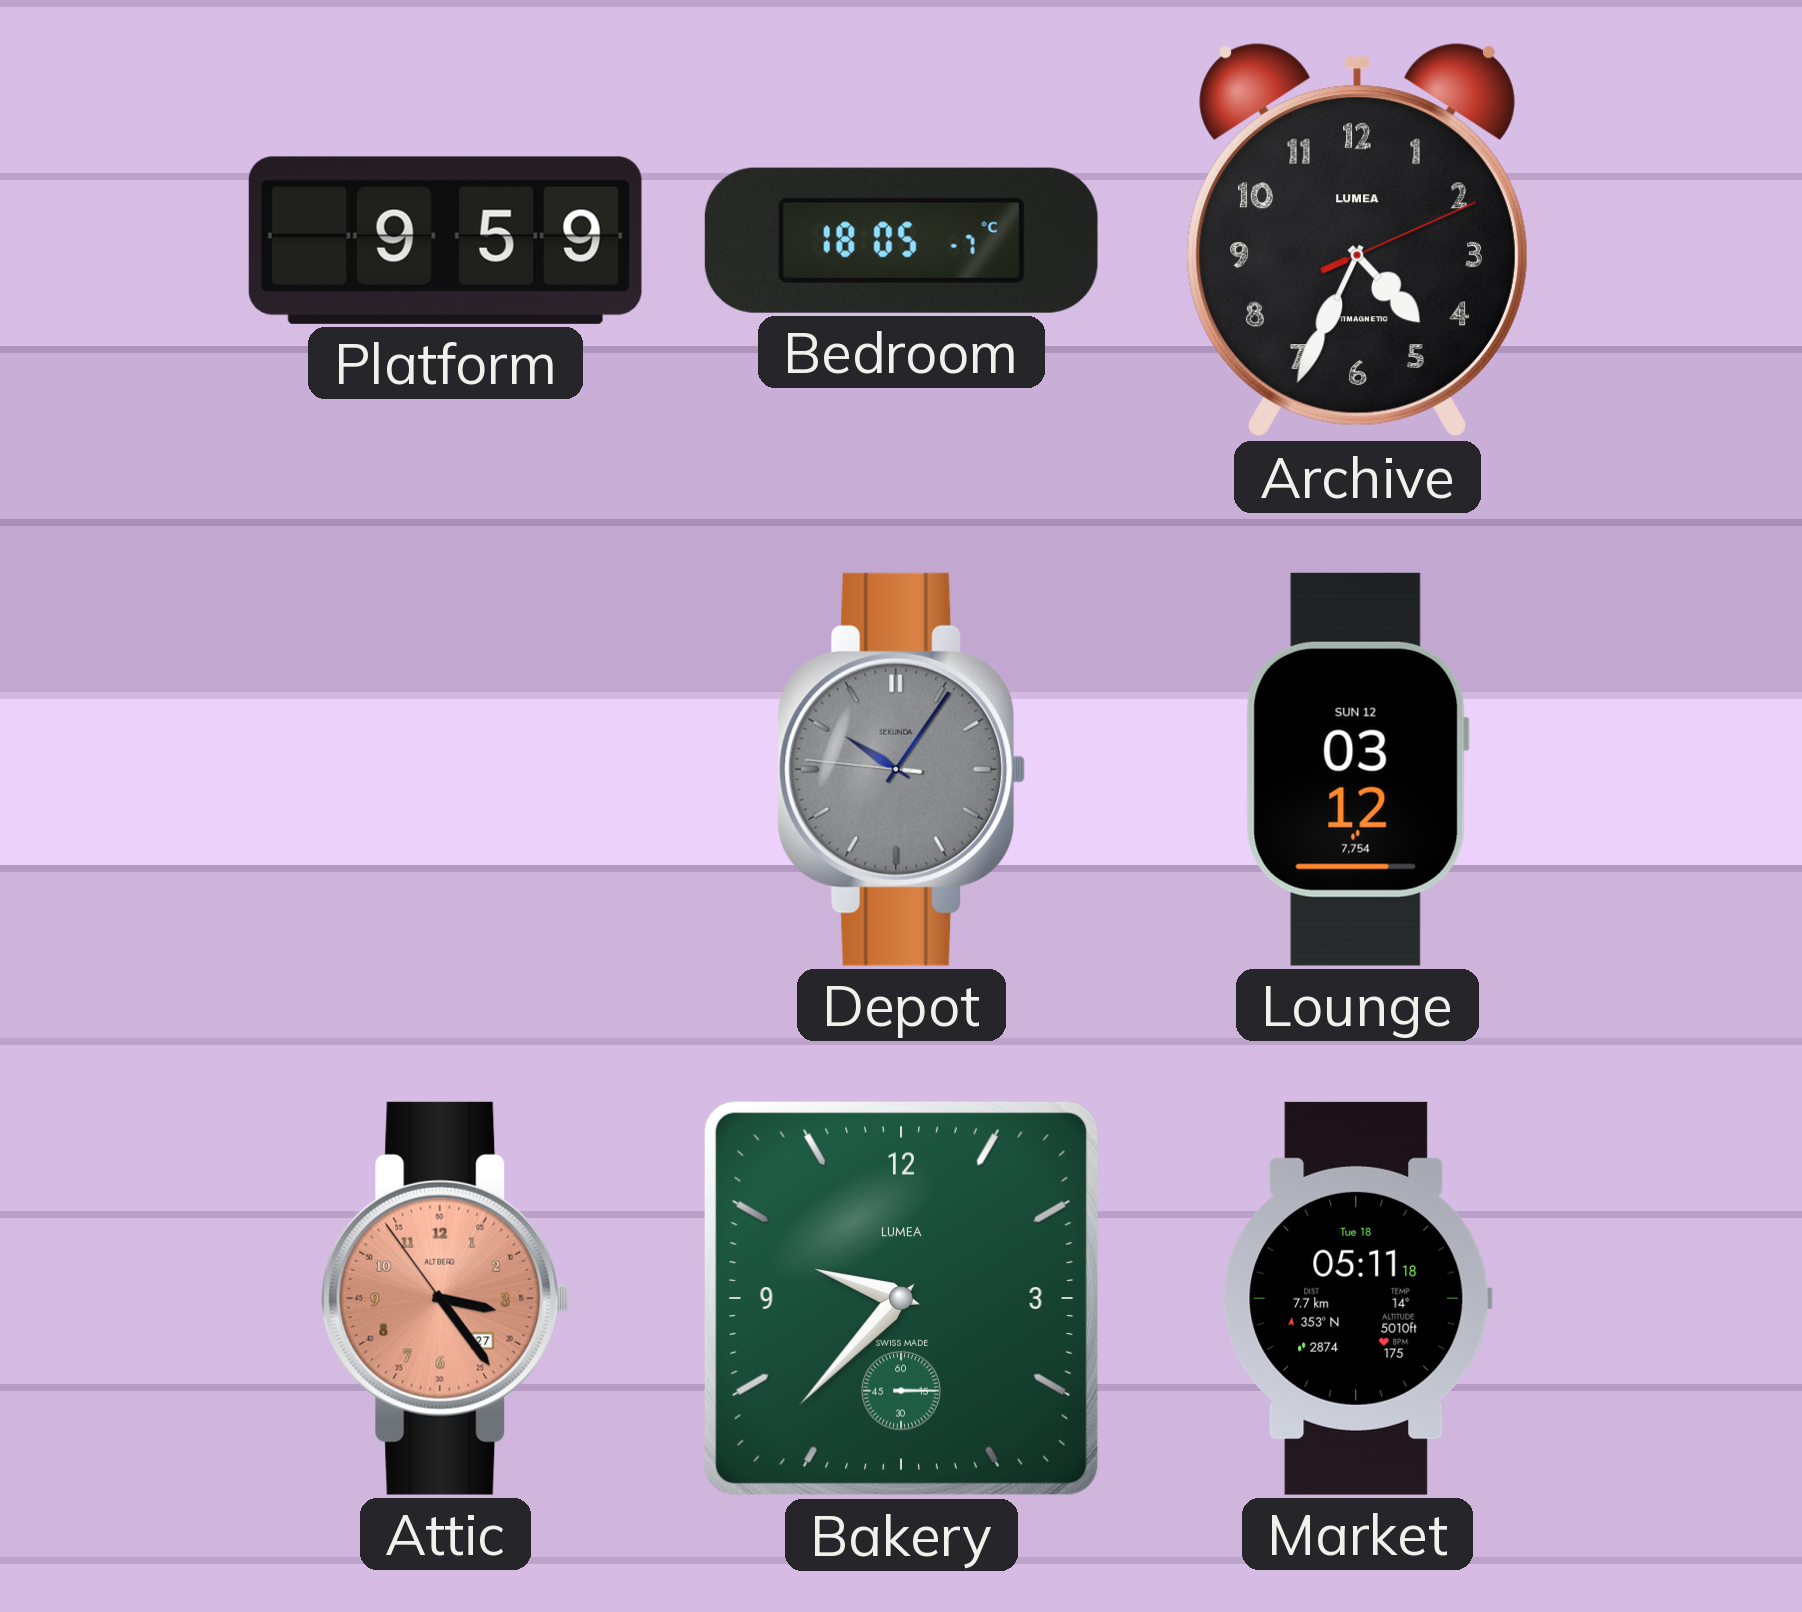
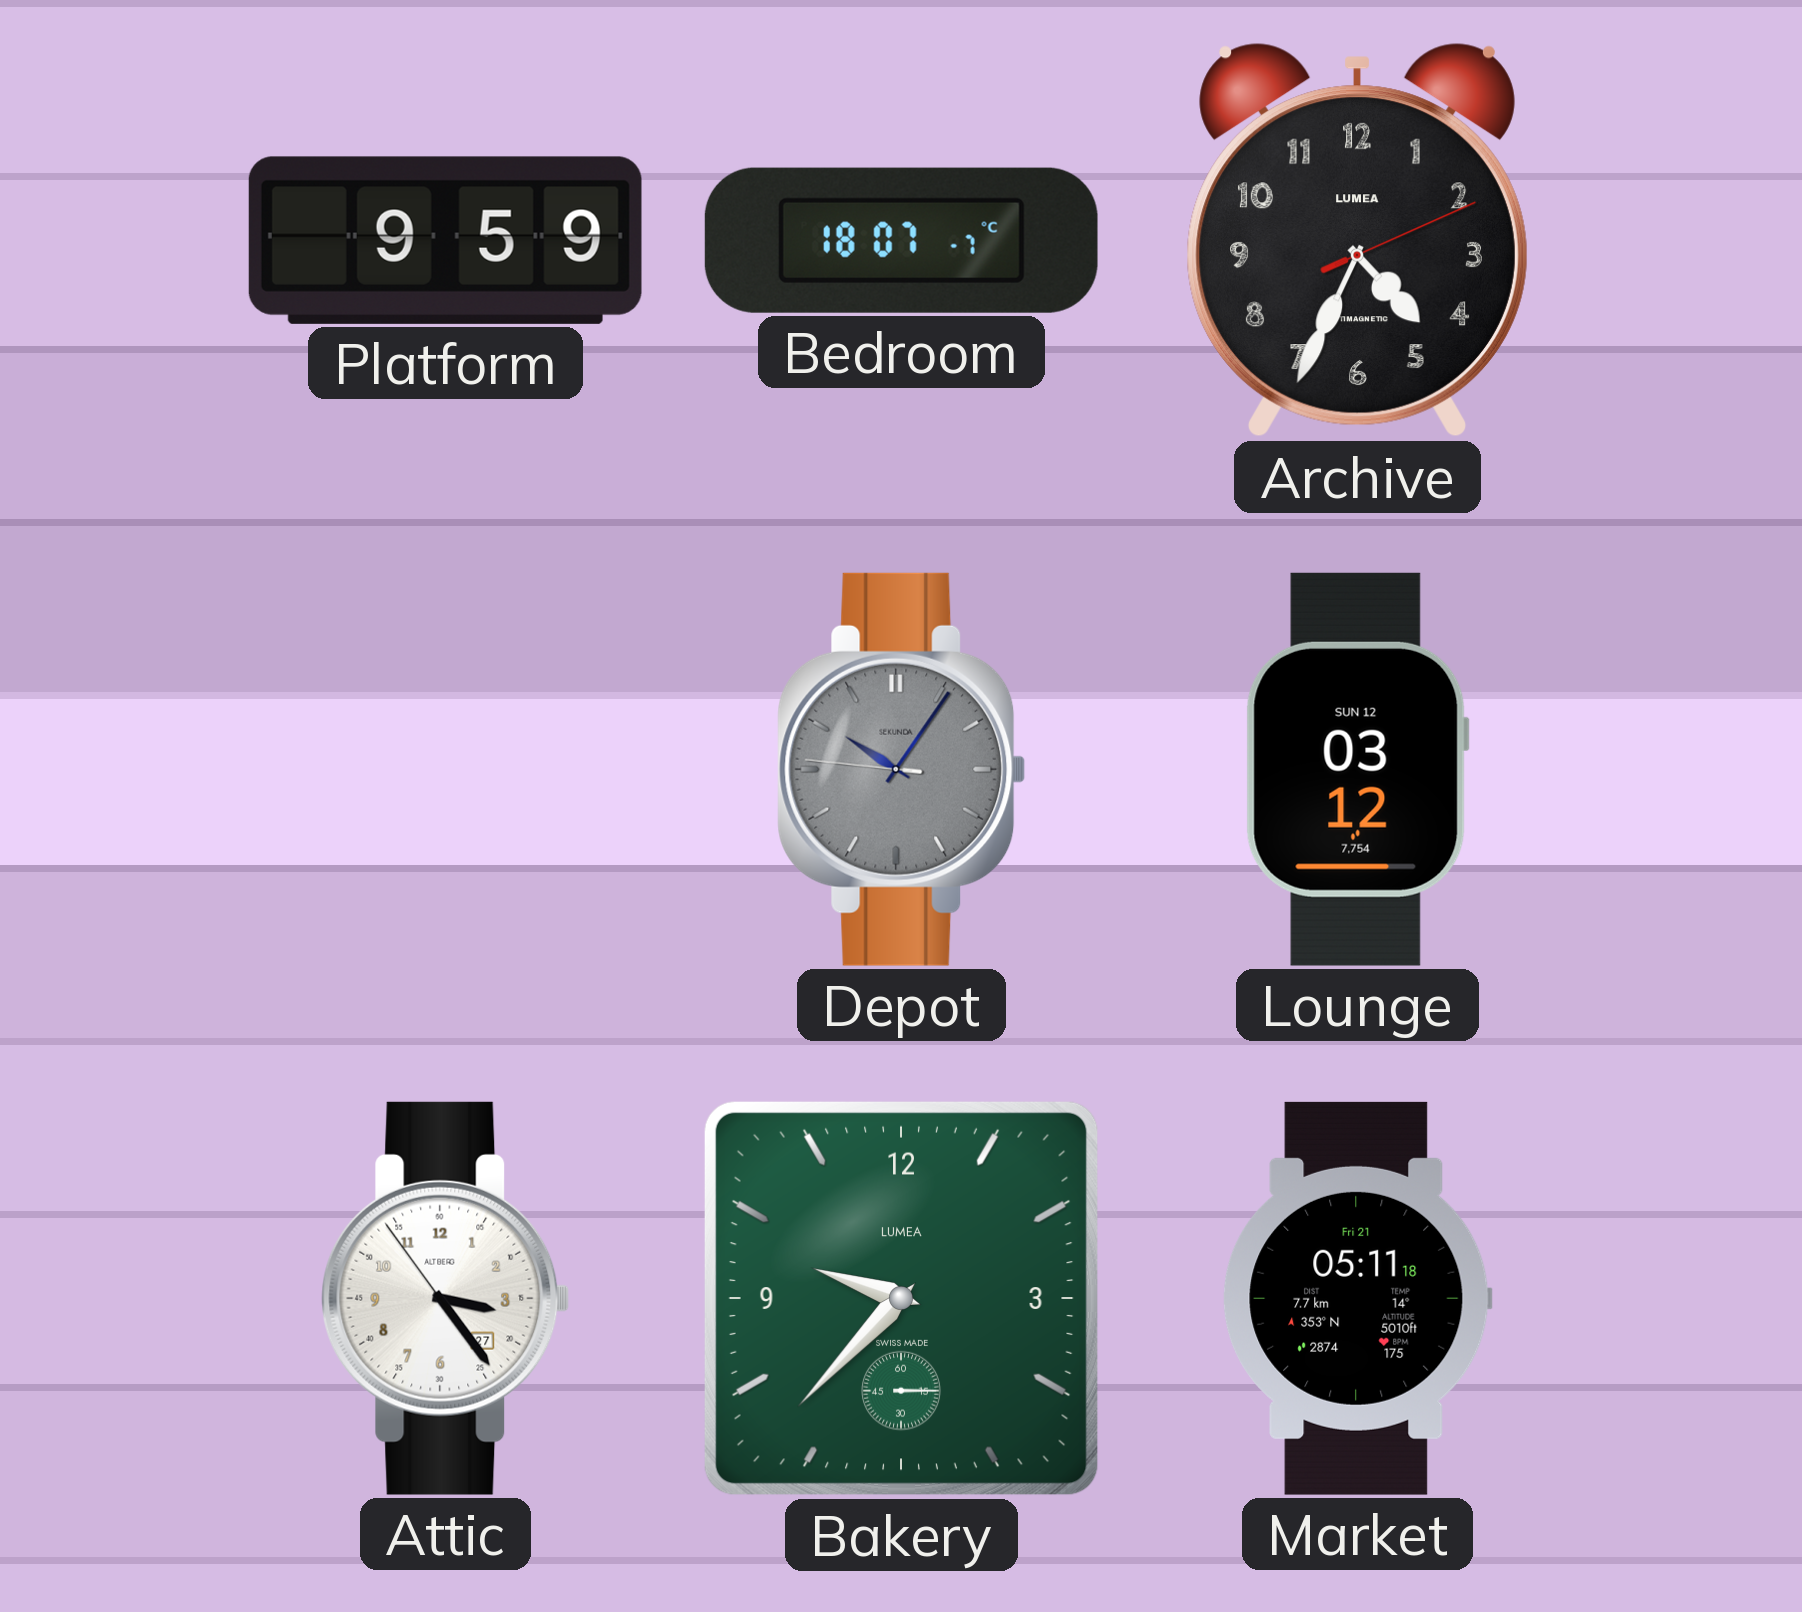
Bedroom: 18:05 -> 18:07
Attic dial: salmon -> white
Market date: Tue 18 -> Fri 21
